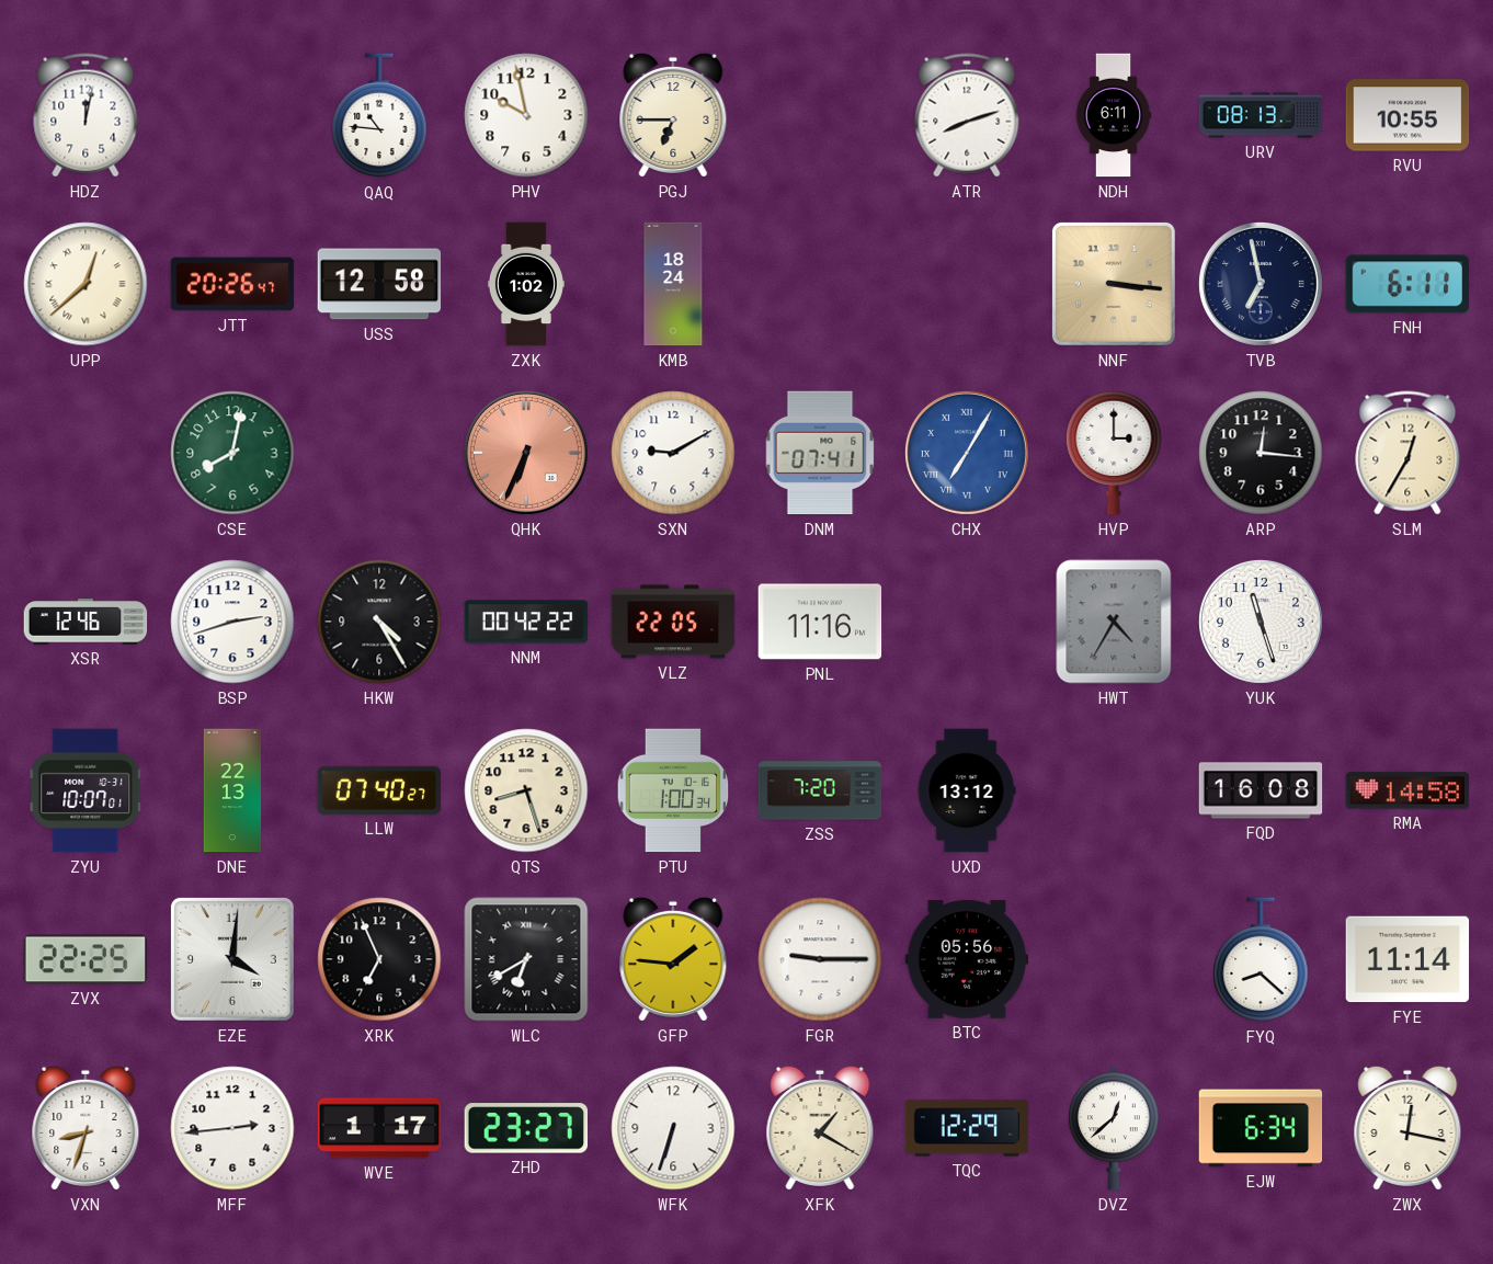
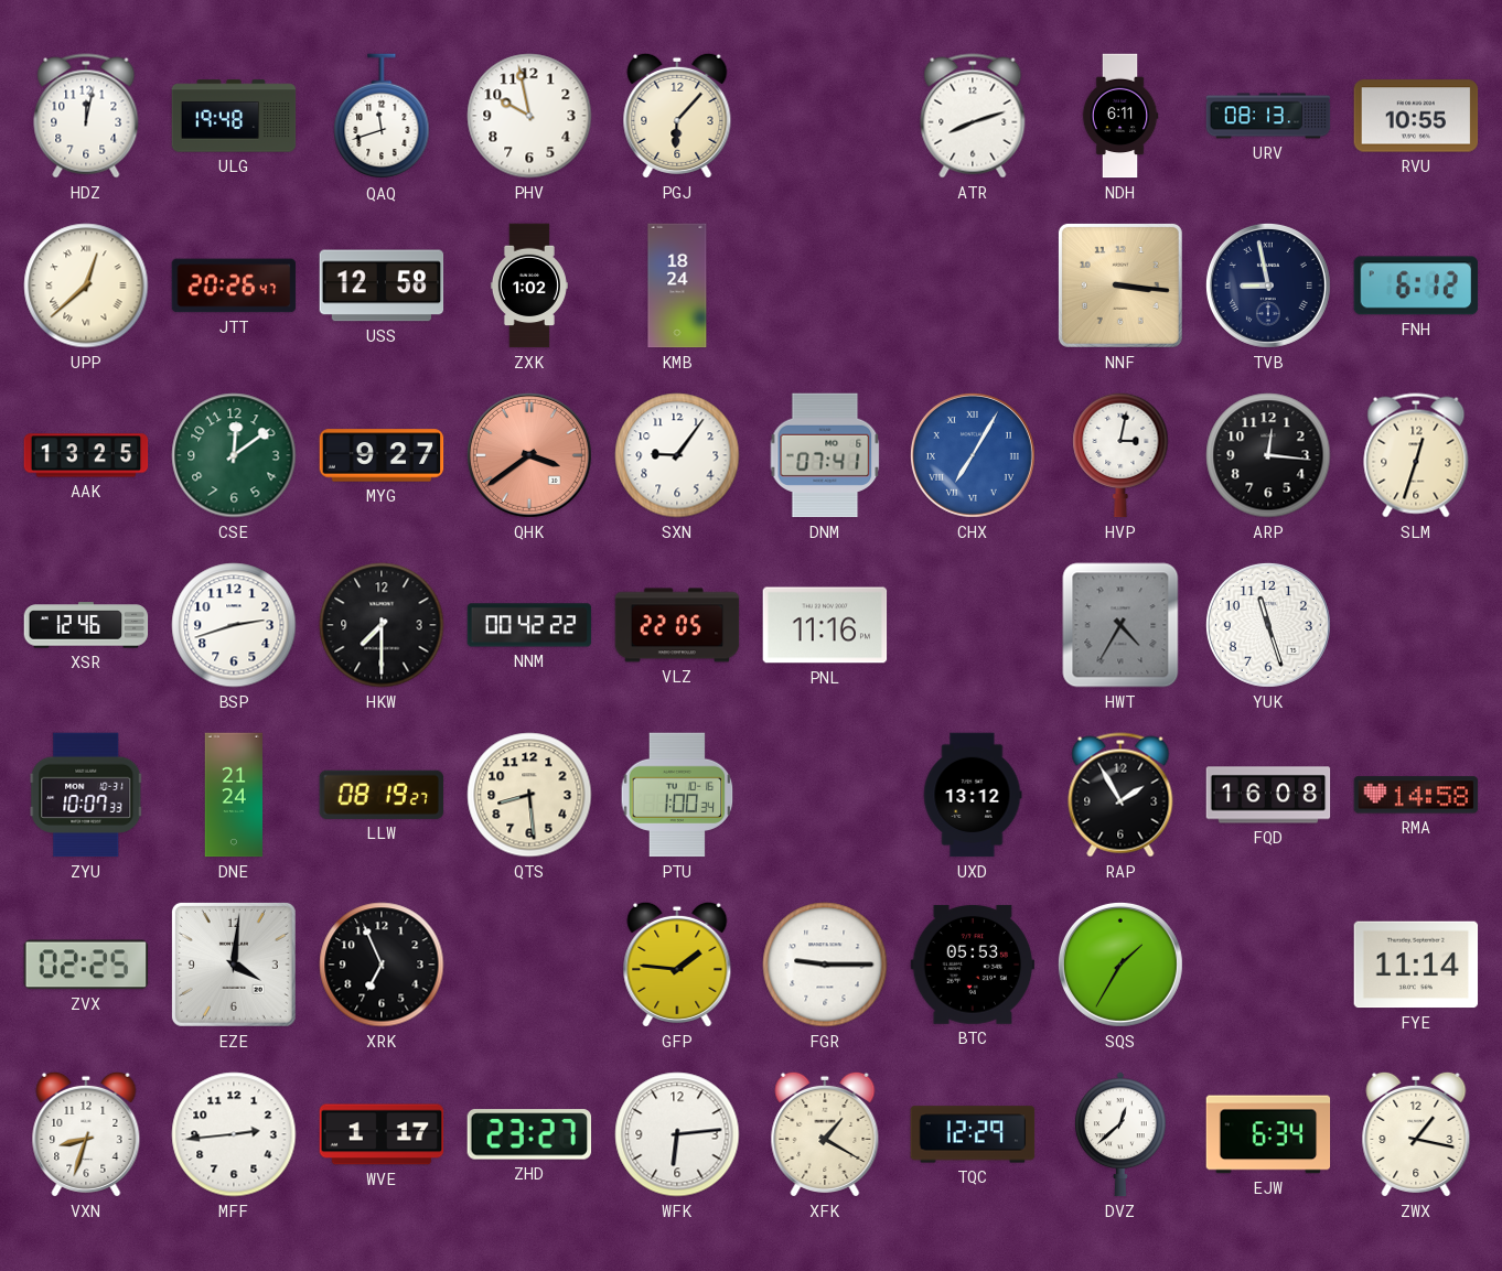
ULG: none -> 19:48
QAQ: 10:46 -> 11:42
PGJ: 6:45 -> 6:07
TVB: 6:58 -> 8:58
FNH: 6:11 -> 6:12
AAK: none -> 13:25
CSE: 8:02 -> 12:09
MYG: none -> 9:27
QHK: 6:34 -> 3:39
SXN: 9:10 -> 9:06
HVP: 3:00 -> 3:02
SLM: 12:35 -> 12:33
HKW: 4:25 -> 7:30
ZYU: 10:07:01 -> 10:07:33
DNE: 22:13 -> 21:24
LLW: 07:40 -> 08:19
QTS: 8:27 -> 8:29
ZSS: 7:20 -> none
RAP: none -> 1:55
ZVX: 22:25 -> 02:25
WLC: 6:40 -> none
BTC: 05:56 -> 05:53
SQS: none -> 1:35
FYQ: 8:22 -> none
WFK: 6:33 -> 6:14
ZWX: 12:17 -> 1:17
